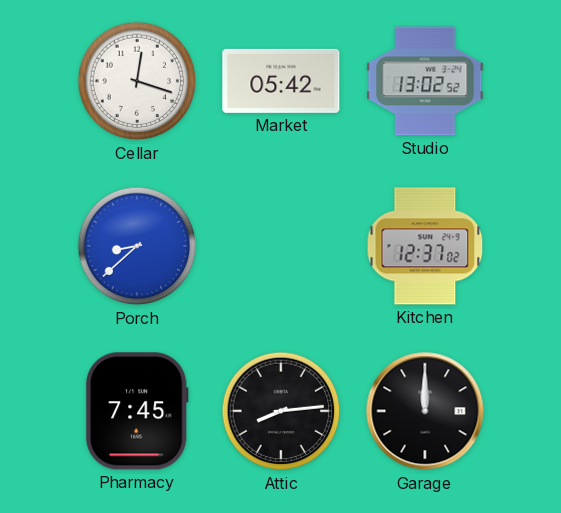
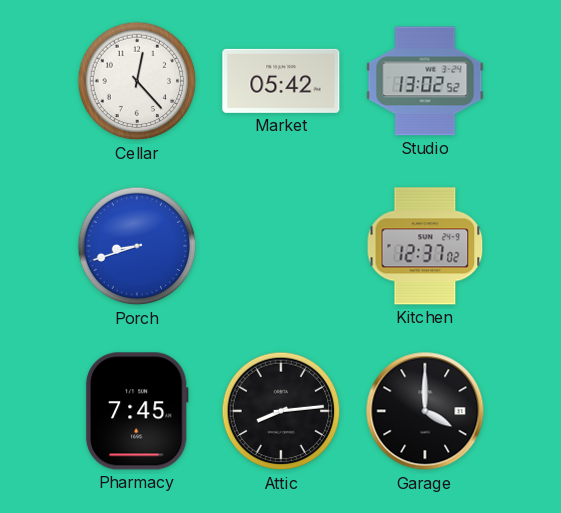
Cellar: 12:18 -> 12:23
Porch: 8:38 -> 8:42
Garage: 12:00 -> 4:00
